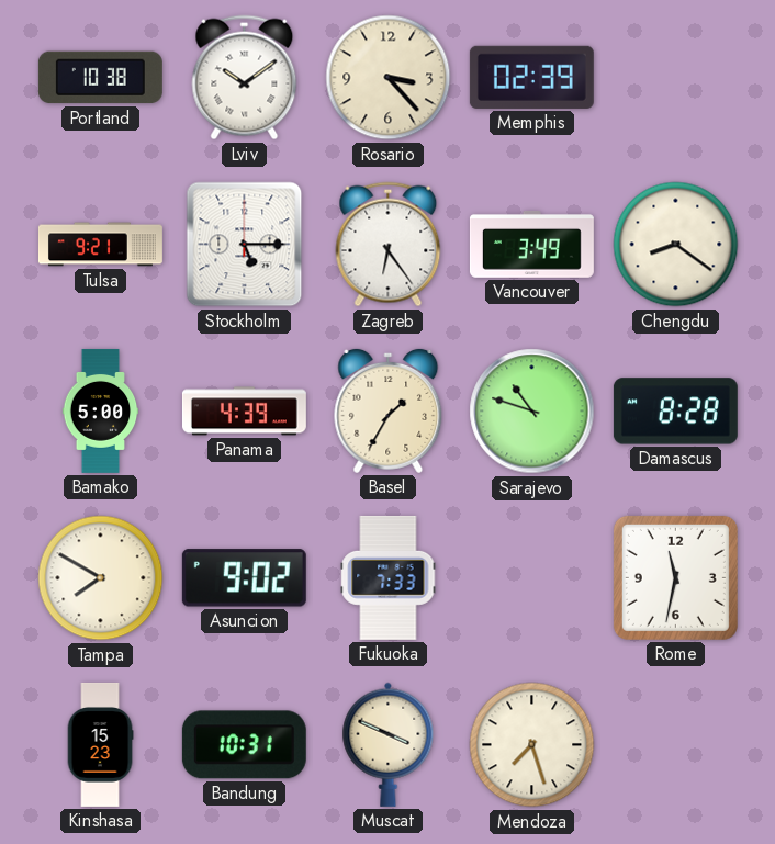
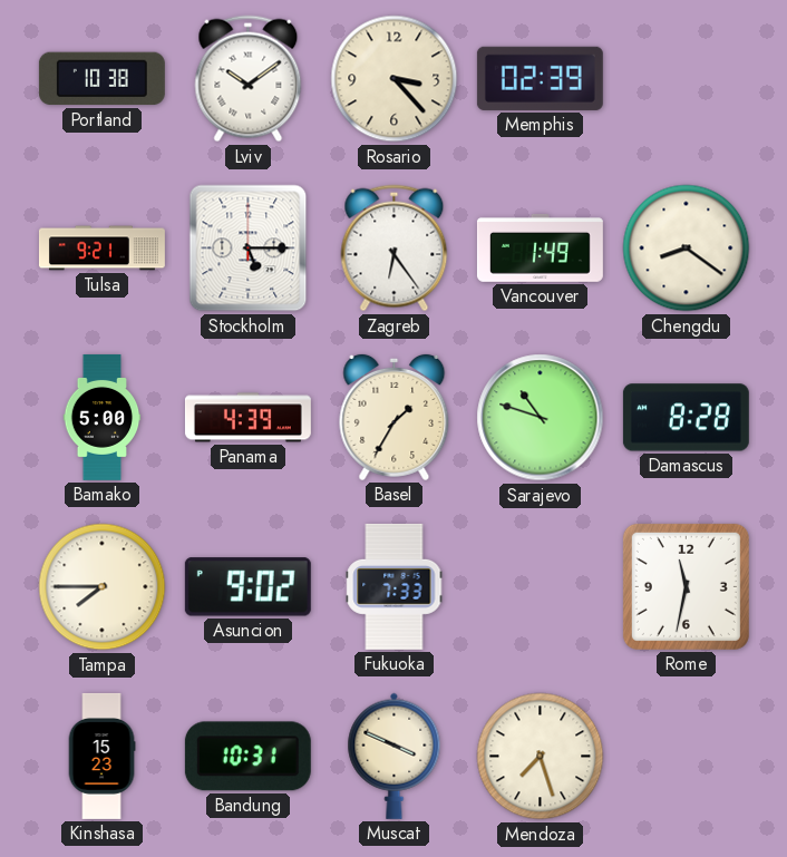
Vancouver: 3:49 -> 1:49
Tampa: 7:50 -> 7:45
